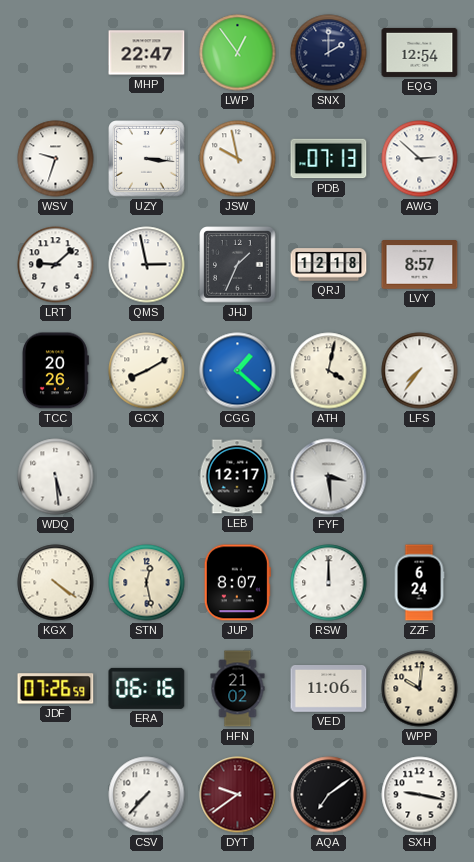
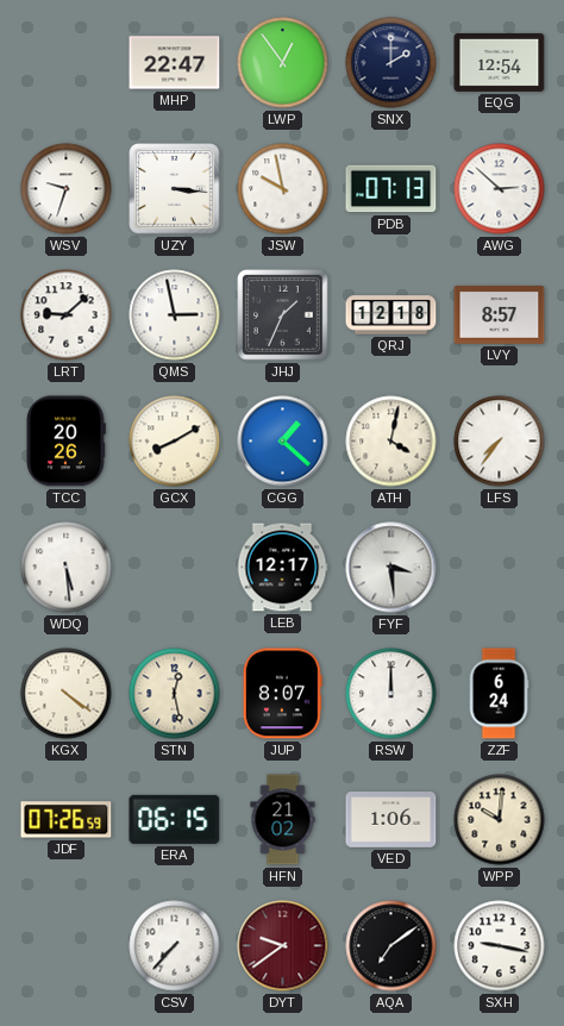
ERA: 06:16 -> 06:15
VED: 11:06 -> 1:06
